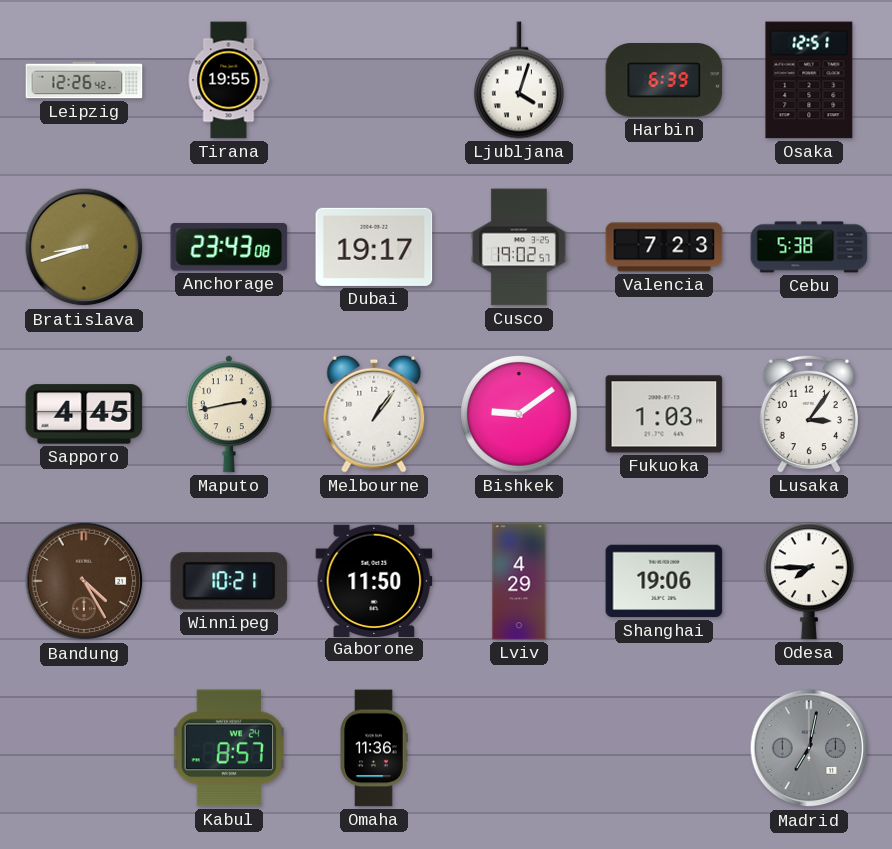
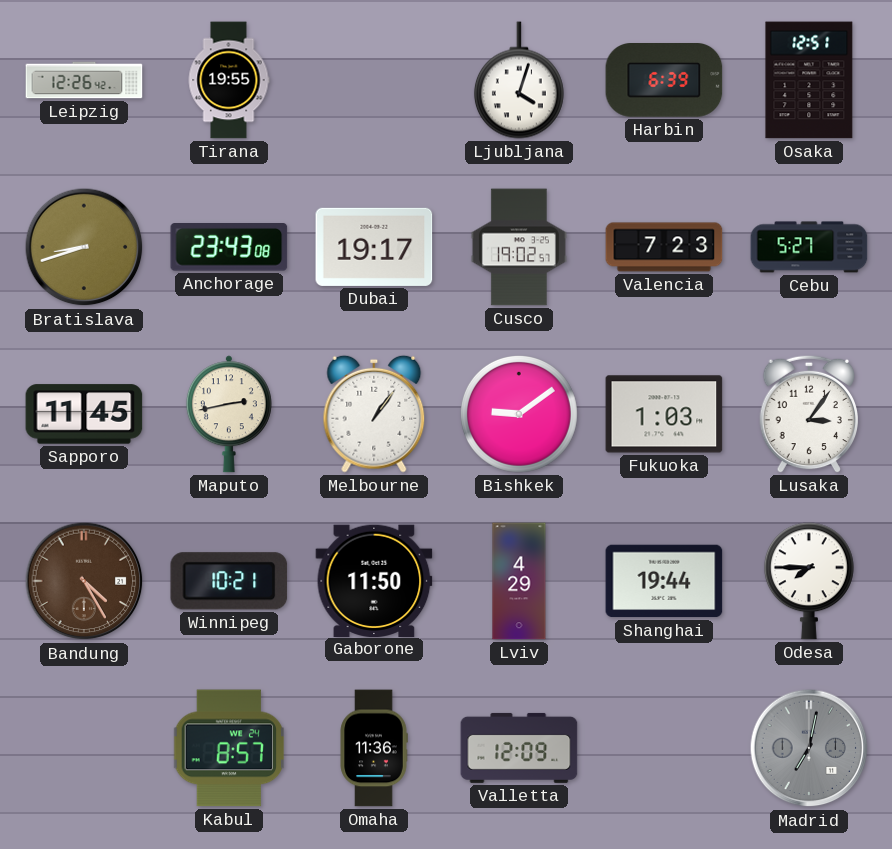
Cebu: 5:38 -> 5:27
Sapporo: 4:45 -> 11:45
Shanghai: 19:06 -> 19:44
Valletta: none -> 12:09
